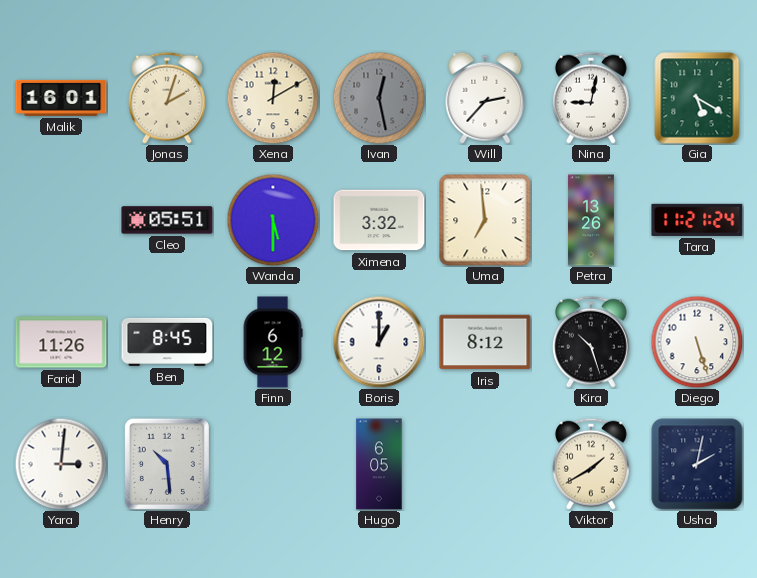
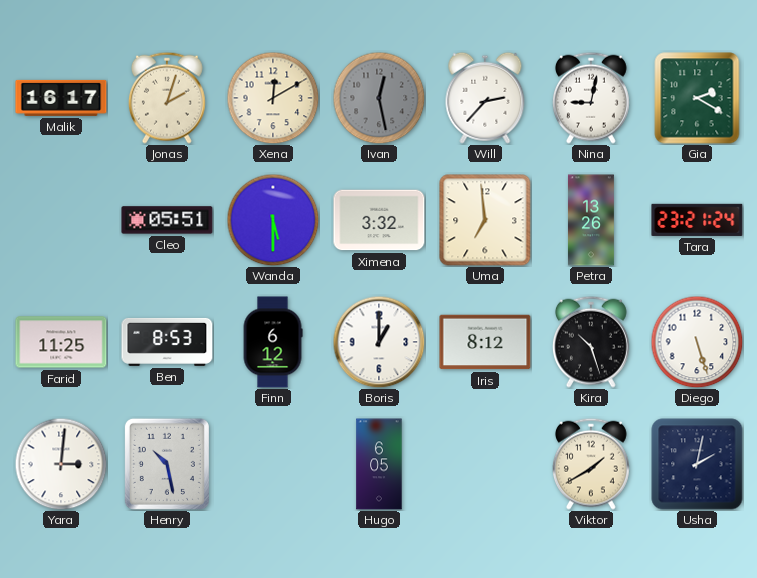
Malik: 16:01 -> 16:17
Gia: 5:20 -> 2:20
Tara: 11:21 -> 23:21
Farid: 11:26 -> 11:25
Ben: 8:45 -> 8:53
Henry: 10:29 -> 10:28
